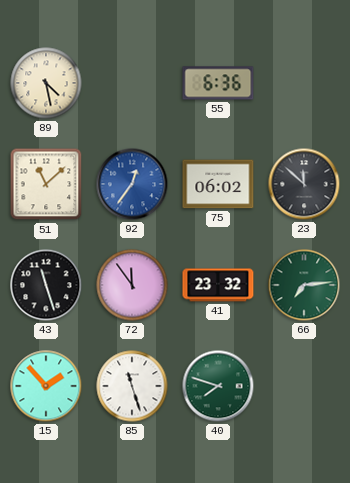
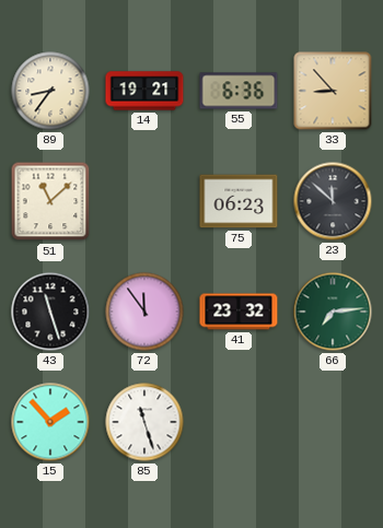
89: 4:28 -> 8:36
14: none -> 19:21
33: none -> 8:53
92: 12:36 -> none
75: 06:02 -> 06:23
40: 7:48 -> none
